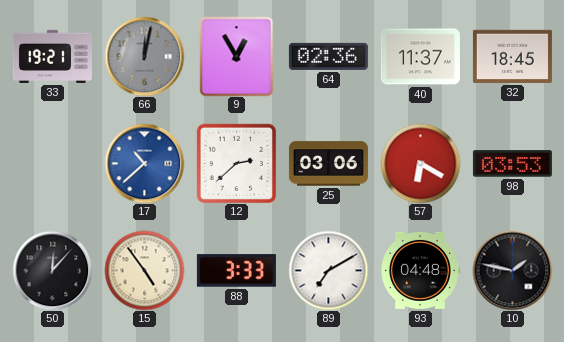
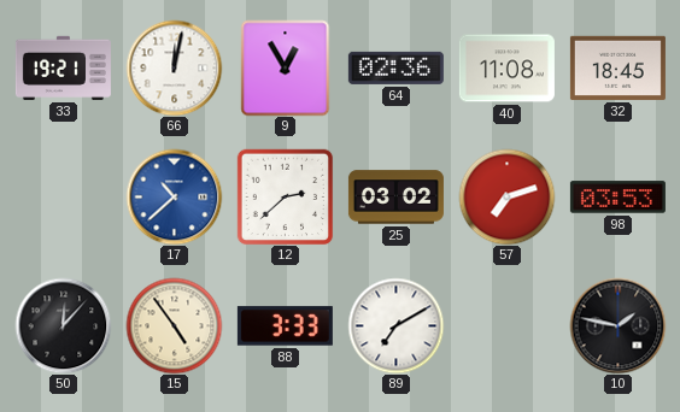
66 dial: grey -> white
40: 11:37 -> 11:08
25: 03:06 -> 03:02
57: 6:20 -> 7:12
93: 04:48 -> none
